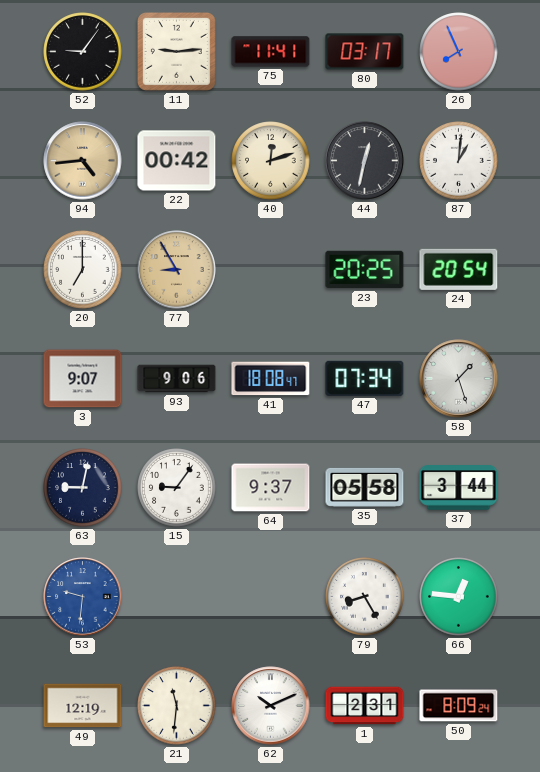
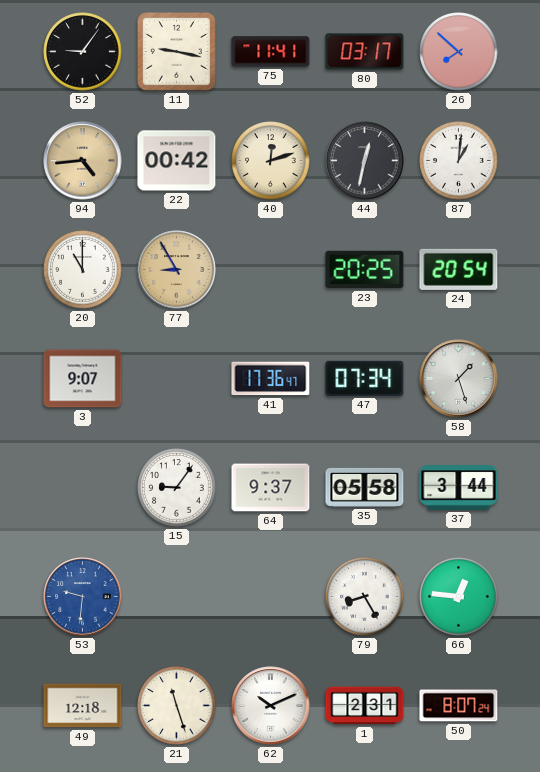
11: 9:14 -> 9:17
26: 7:56 -> 7:52
20: 7:00 -> 11:00
93: 9:06 -> none
41: 18:08 -> 17:36
63: 9:02 -> none
49: 12:19 -> 12:18
21: 11:31 -> 11:27
50: 8:09 -> 8:07
